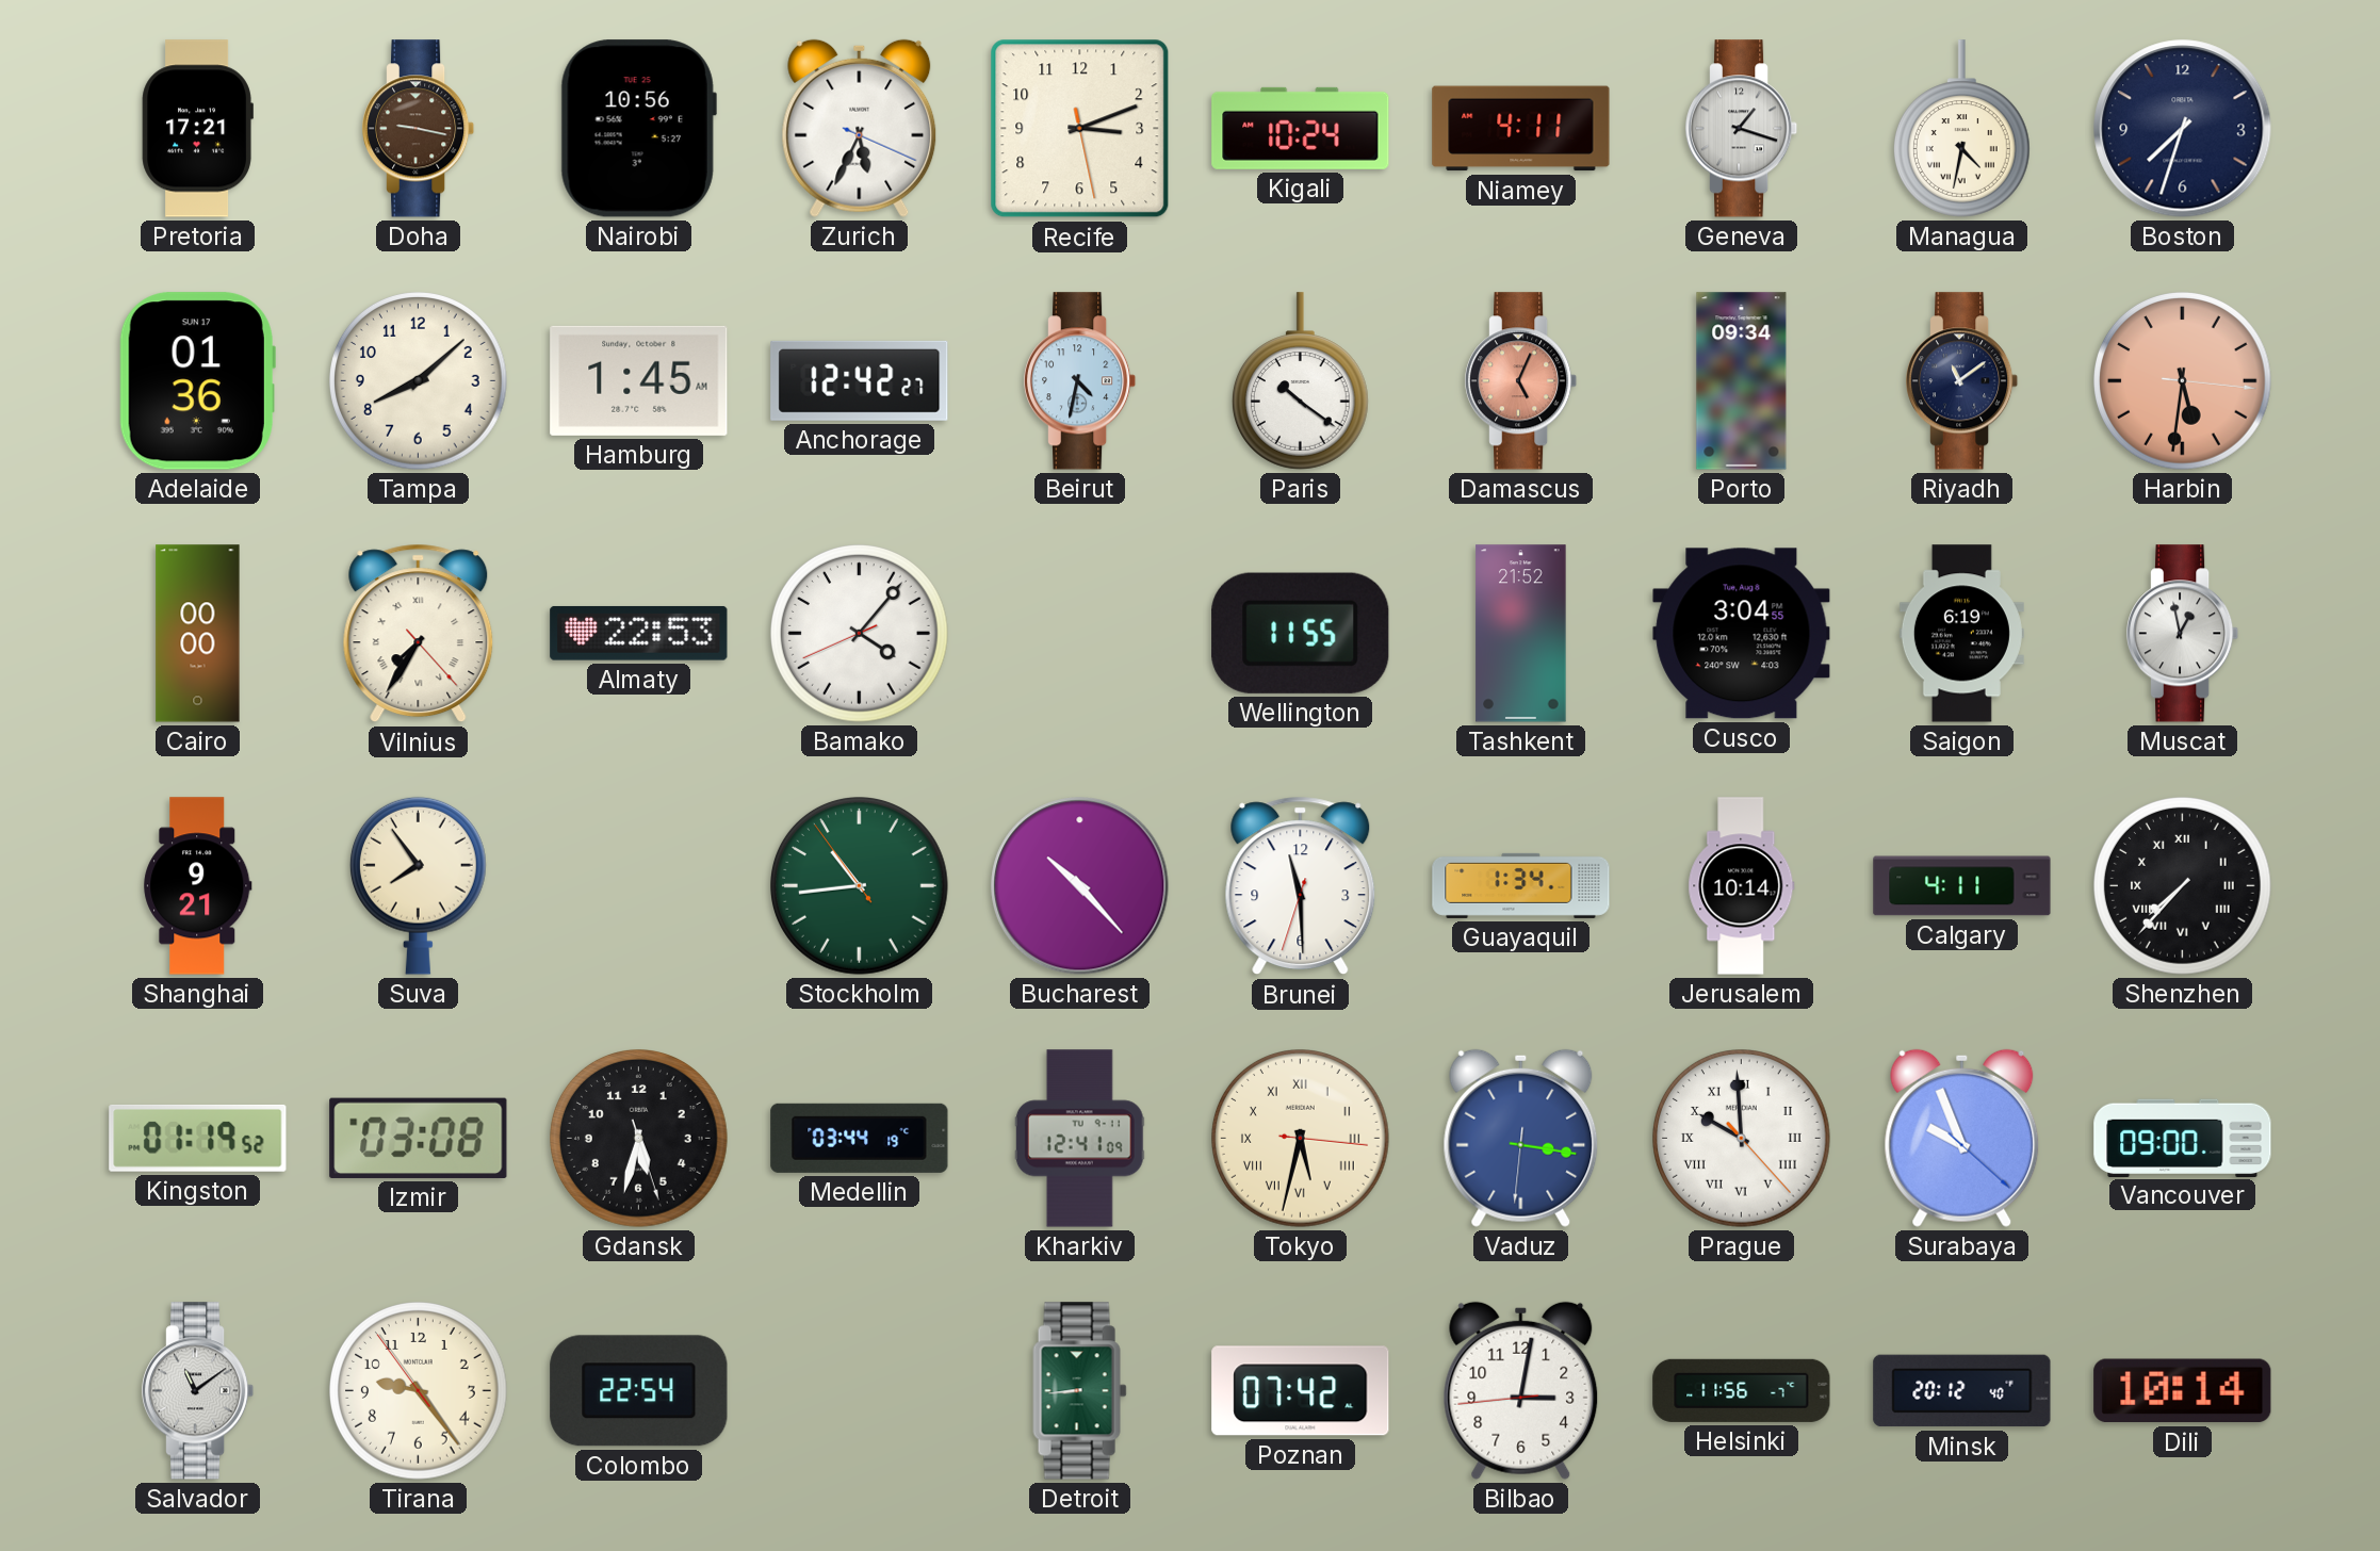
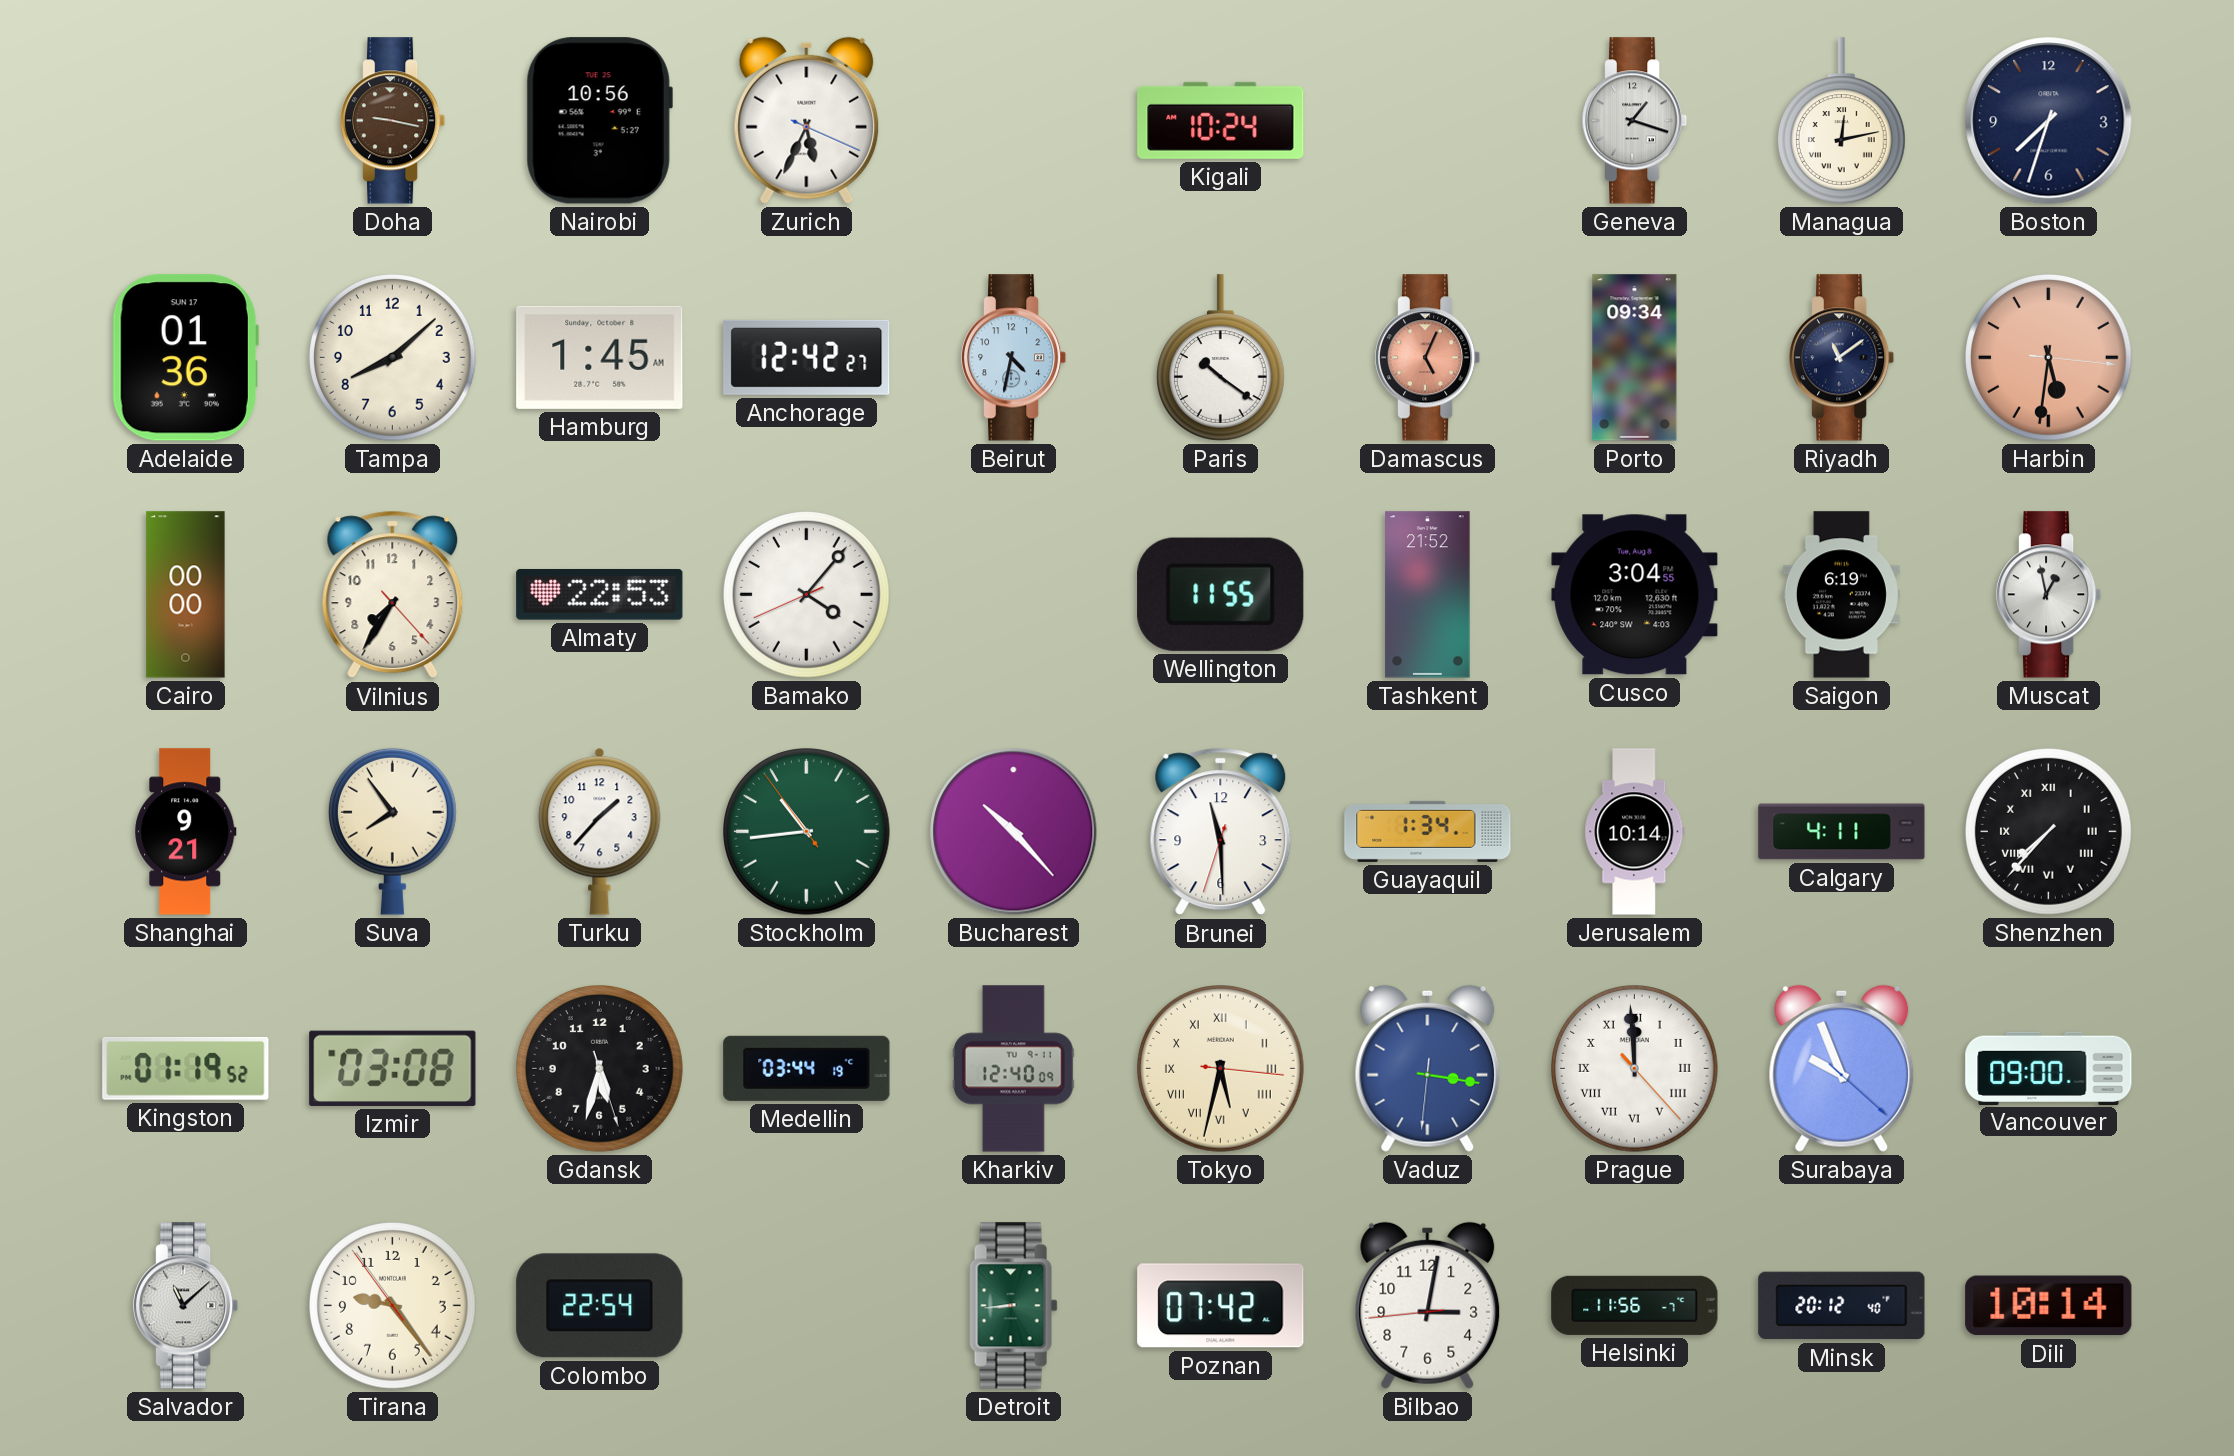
Pretoria: 17:21 -> none
Recife: 3:11 -> none
Niamey: 4:11 -> none
Managua: 4:32 -> 12:13
Vilnius numerals: Roman -> Arabic
Turku: none -> 1:37
Kharkiv: 12:41 -> 12:40
Prague: 9:59 -> 11:59
Salvador: 11:09 -> 11:08
